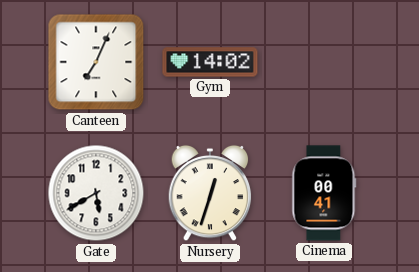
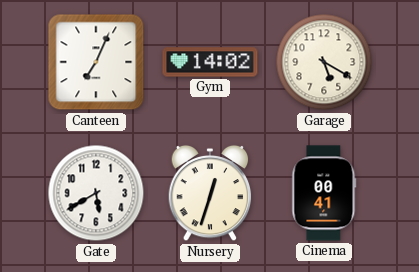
Garage: none -> 5:20
